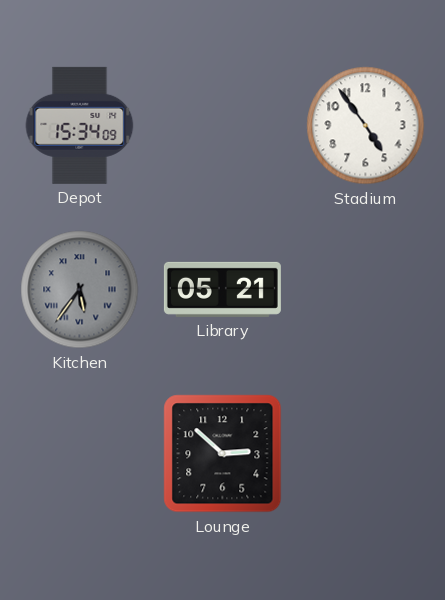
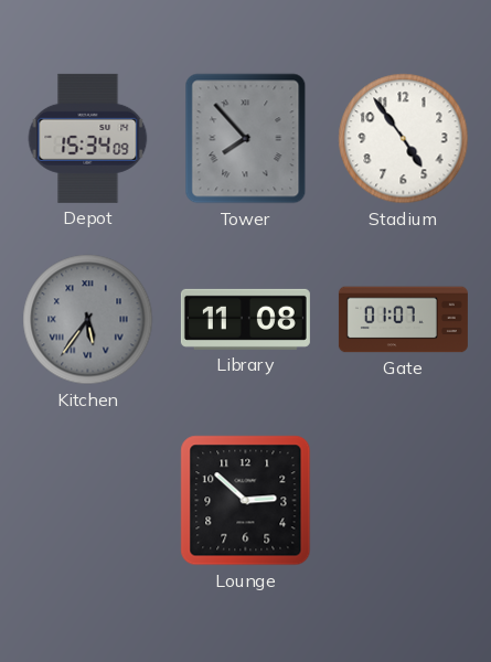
Tower: none -> 7:53
Library: 05:21 -> 11:08
Gate: none -> 01:07
